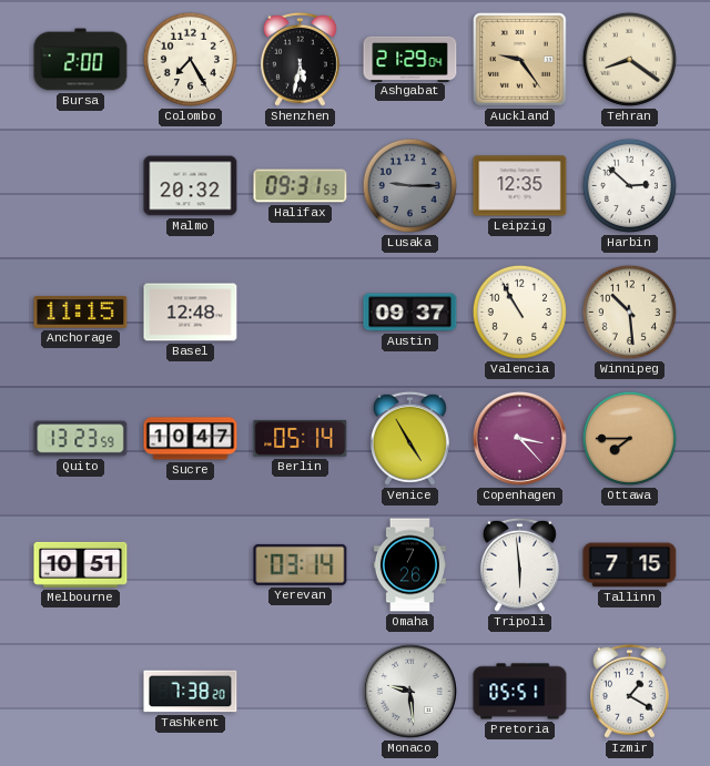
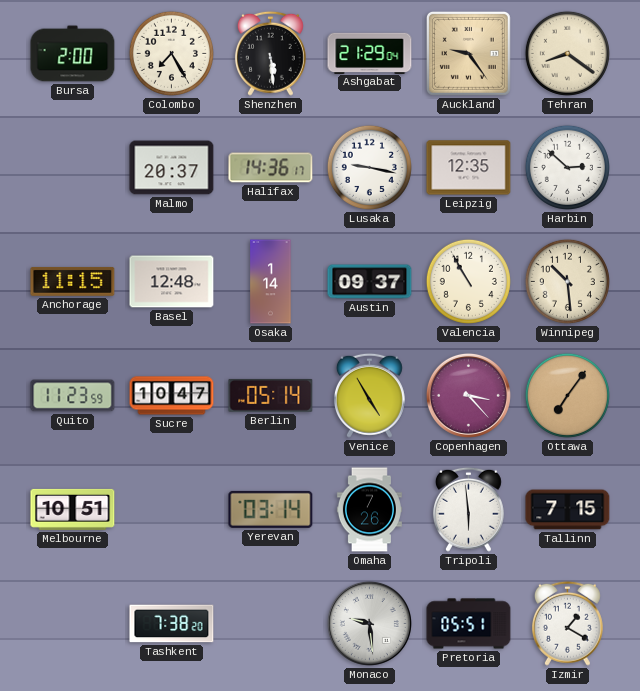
Shenzhen: 5:32 -> 5:29
Malmo: 20:32 -> 20:37
Halifax: 09:31 -> 14:36
Lusaka: 9:15 -> 9:17
Lusaka dial: grey -> white
Osaka: none -> 1:14
Quito: 13:23 -> 11:23
Ottawa: 7:45 -> 7:06
